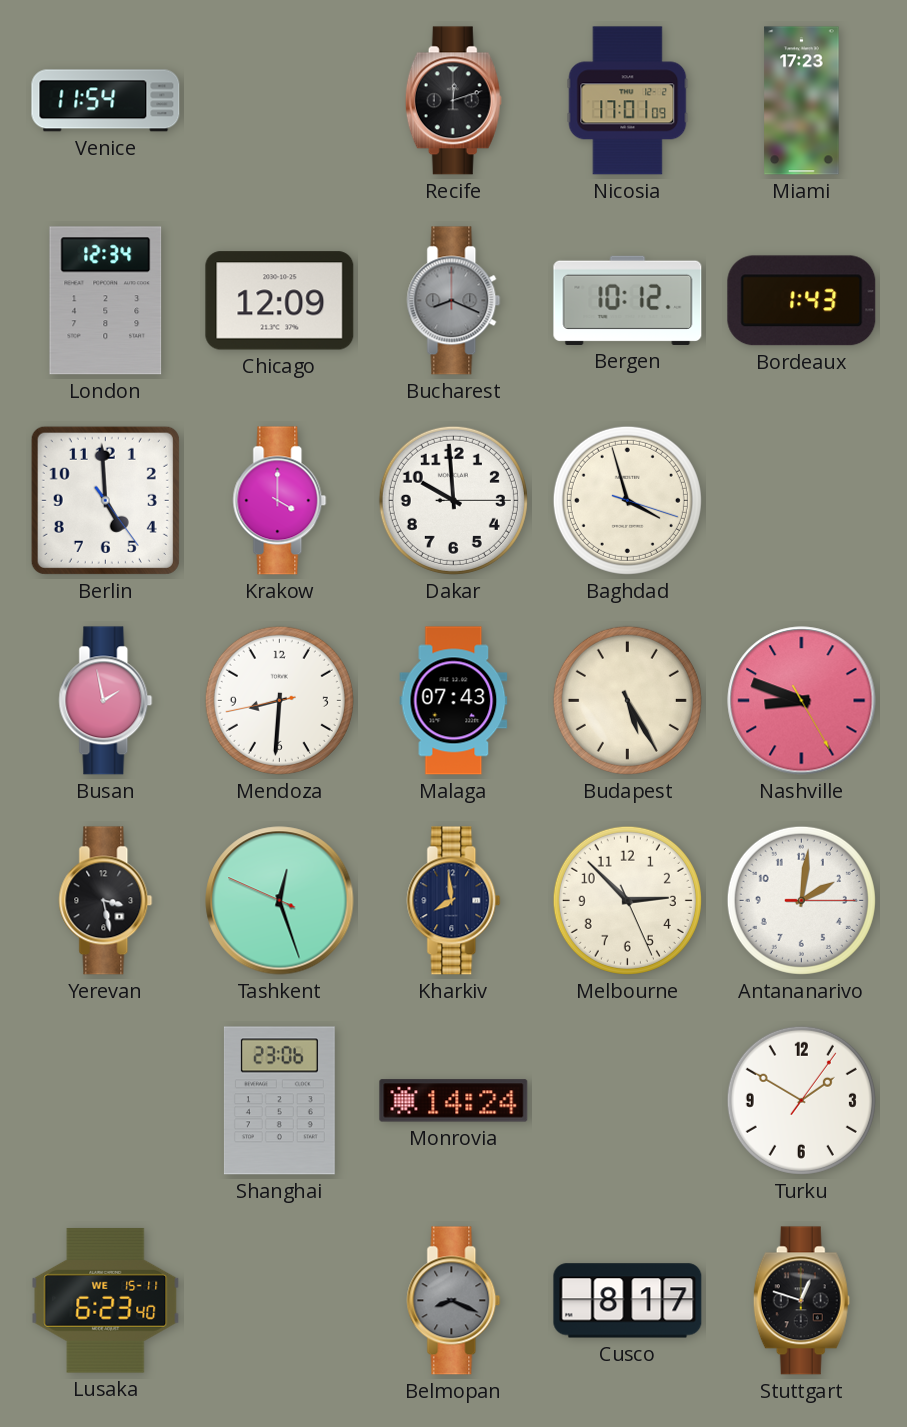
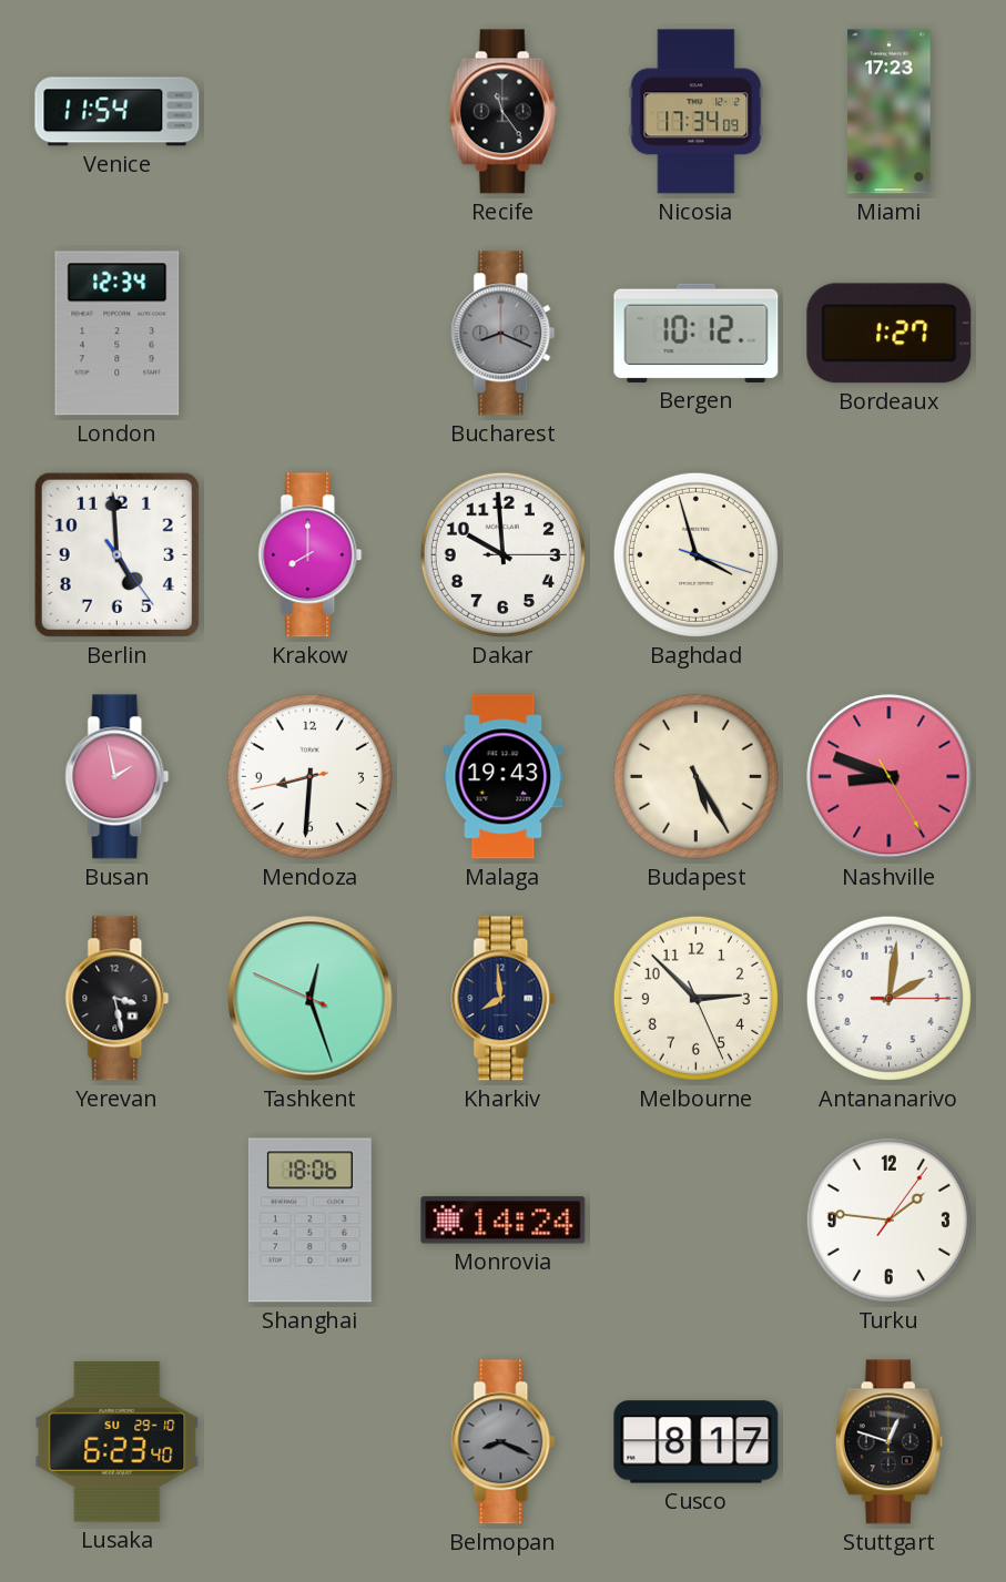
Recife: 12:12 -> 11:24
Nicosia: 17:01 -> 17:34
Chicago: 12:09 -> none
Bordeaux: 1:43 -> 1:27
Krakow: 4:00 -> 8:00
Malaga: 07:43 -> 19:43
Shanghai: 23:06 -> 18:06
Turku: 1:50 -> 1:46
Lusaka date: WE 15-11 -> SU 29-10
